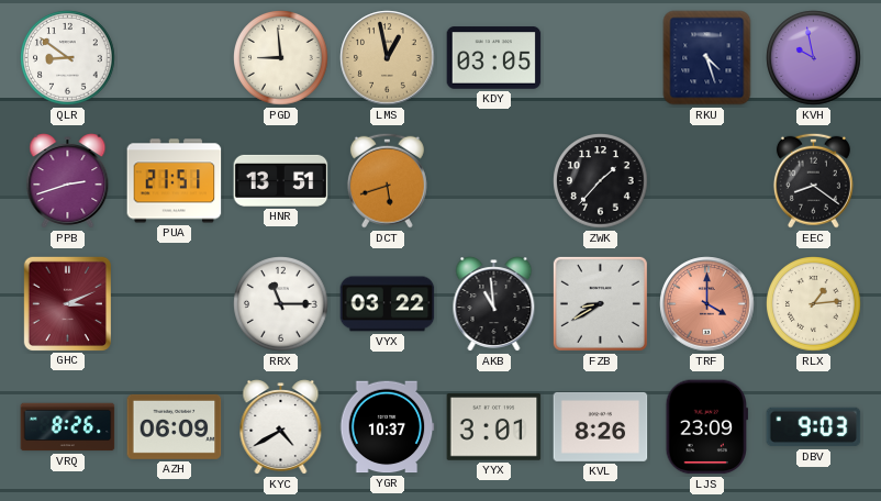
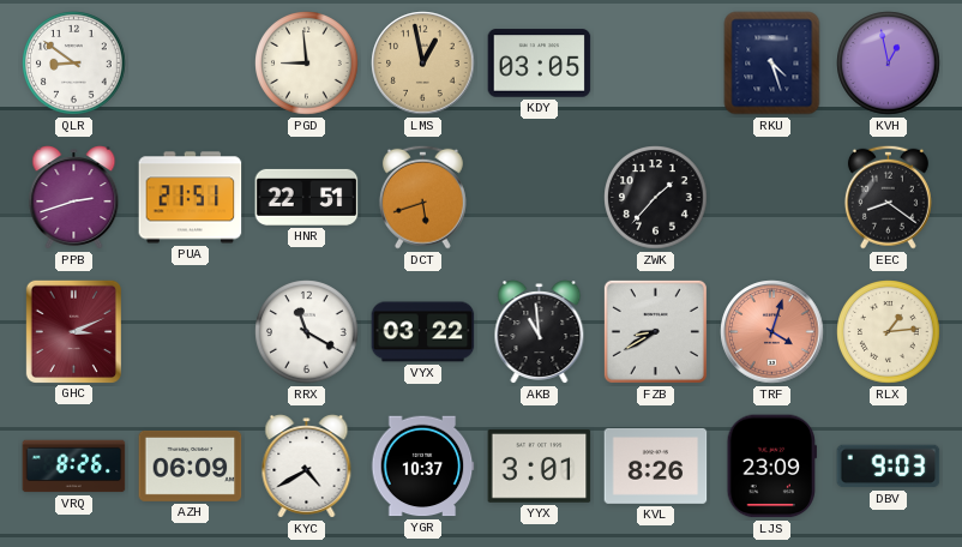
KVH: 9:58 -> 12:58
HNR: 13:51 -> 22:51
RRX: 11:15 -> 11:20
TRF: 4:00 -> 4:03
